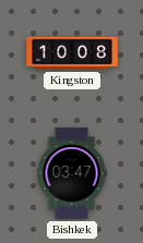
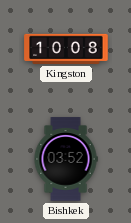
Bishkek: 03:47 -> 03:52
